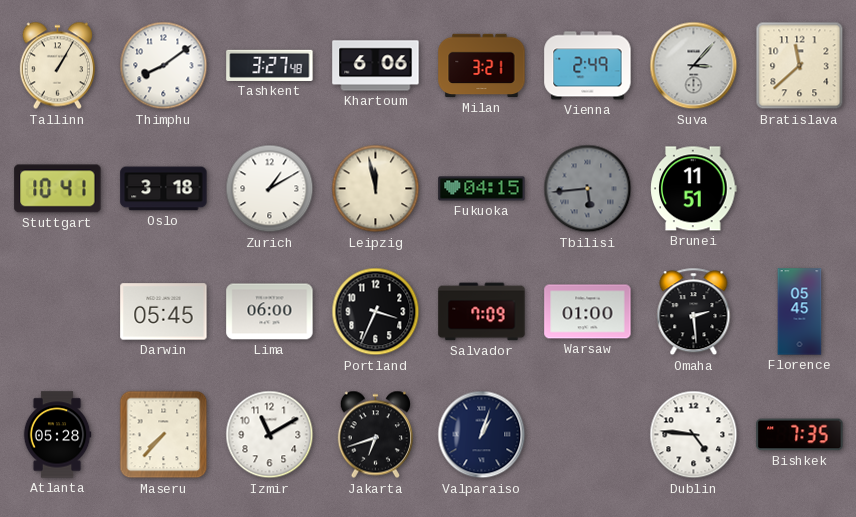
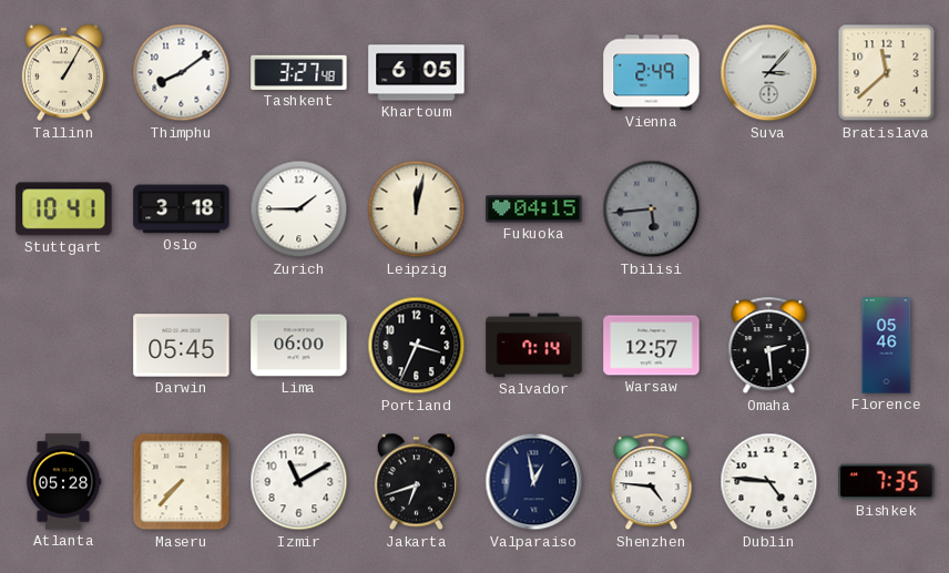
Khartoum: 6:06 -> 6:05
Milan: 3:21 -> none
Zurich: 1:10 -> 1:45
Leipzig: 11:58 -> 12:02
Brunei: 11:51 -> none
Salvador: 7:09 -> 7:14
Warsaw: 01:00 -> 12:57
Florence: 05:45 -> 05:46
Valparaiso: 1:03 -> 12:58
Shenzhen: none -> 4:46
